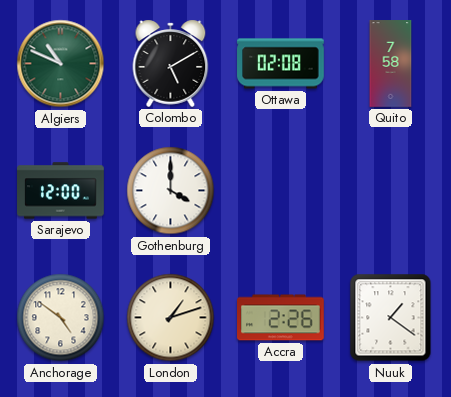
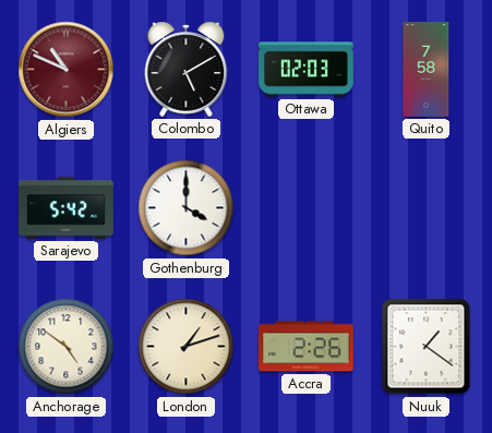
Algiers dial: green -> burgundy
Ottawa: 02:08 -> 02:03
Sarajevo: 12:00 -> 5:42
